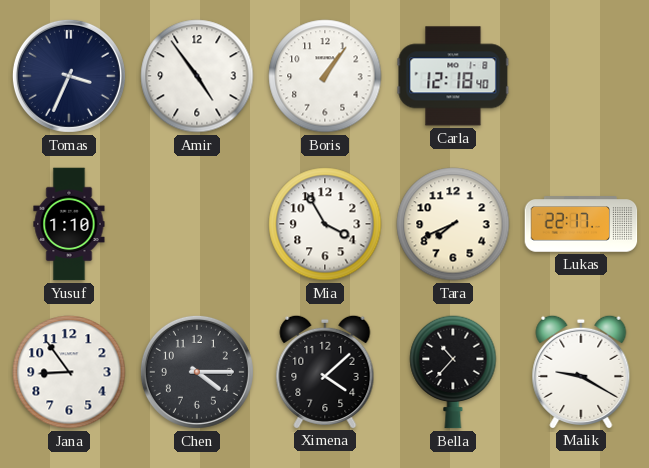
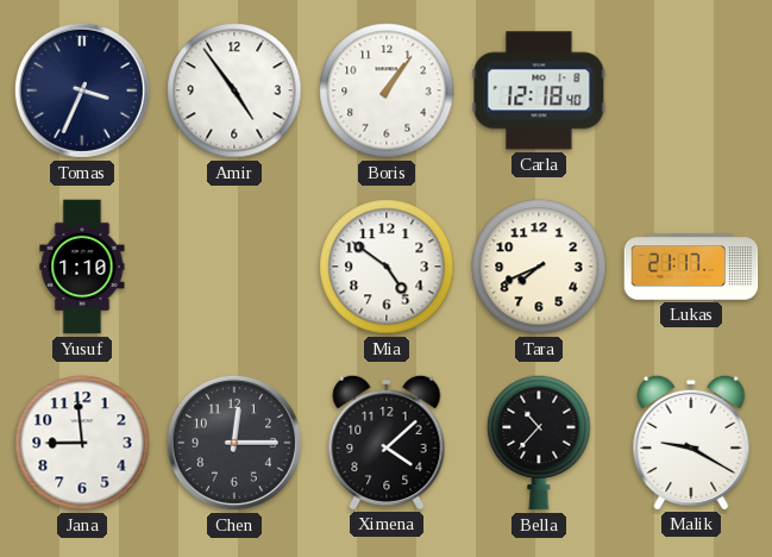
Mia: 3:55 -> 4:51
Lukas: 22:17 -> 21:17
Jana: 8:54 -> 8:59
Chen: 4:15 -> 12:15
